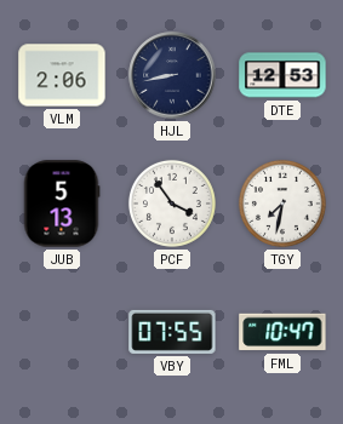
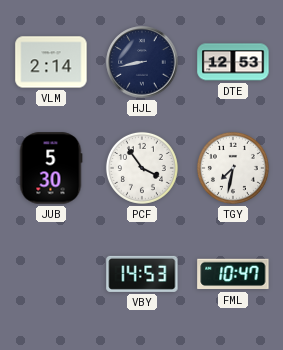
VLM: 2:06 -> 2:14
JUB: 5:13 -> 5:30
VBY: 07:55 -> 14:53
